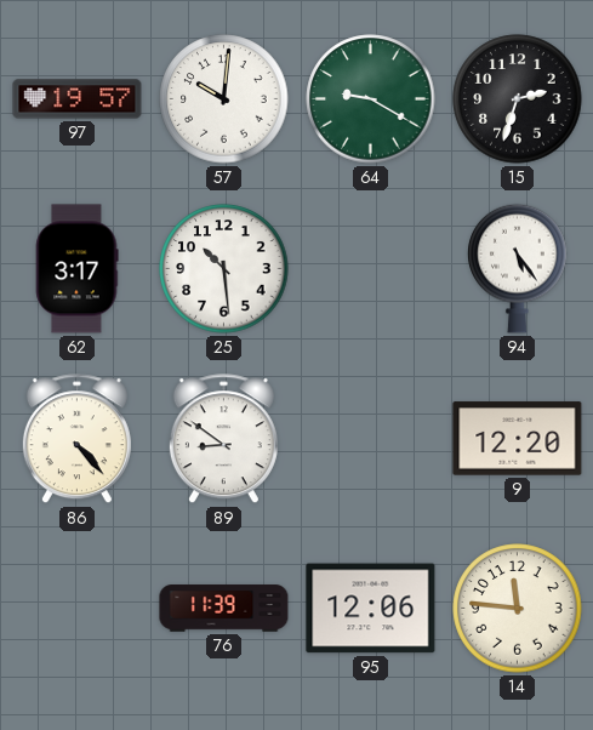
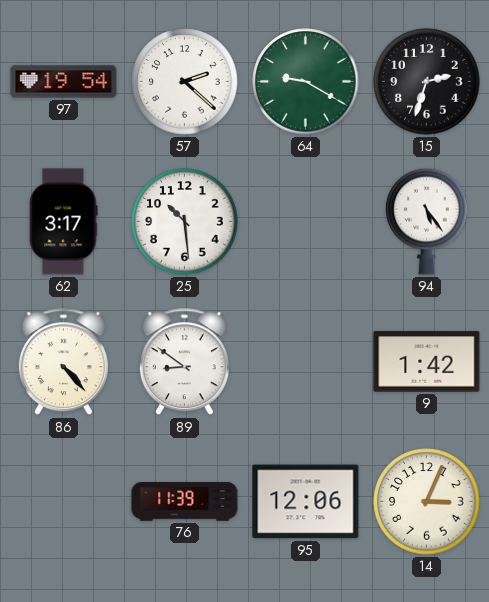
97: 19:57 -> 19:54
57: 10:01 -> 2:22
9: 12:20 -> 1:42
14: 11:46 -> 3:04
